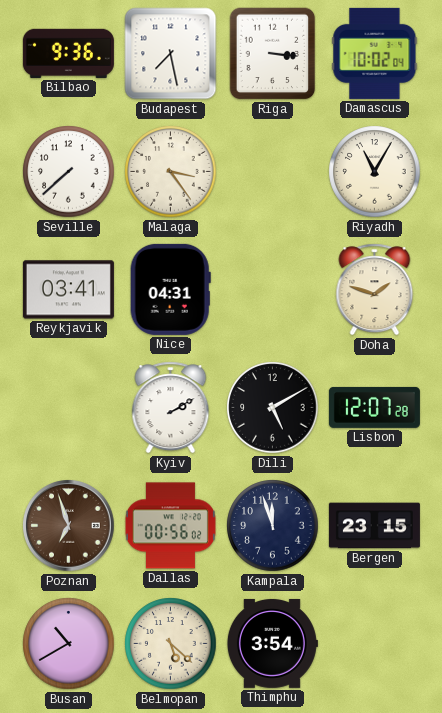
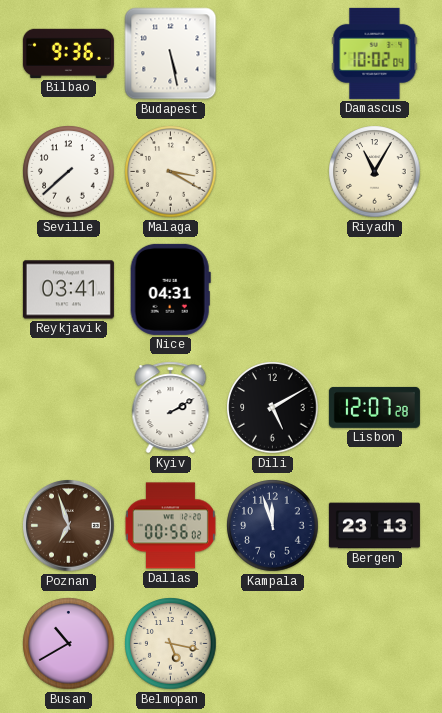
Budapest: 7:28 -> 5:28
Riga: 3:16 -> none
Malaga: 3:24 -> 3:20
Doha: 1:48 -> none
Bergen: 23:15 -> 23:13
Belmopan: 5:22 -> 5:17
Thimphu: 3:54 -> none
